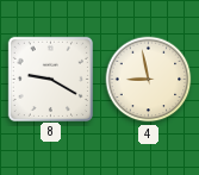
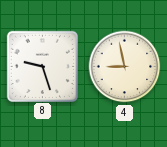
8: 9:20 -> 9:27
